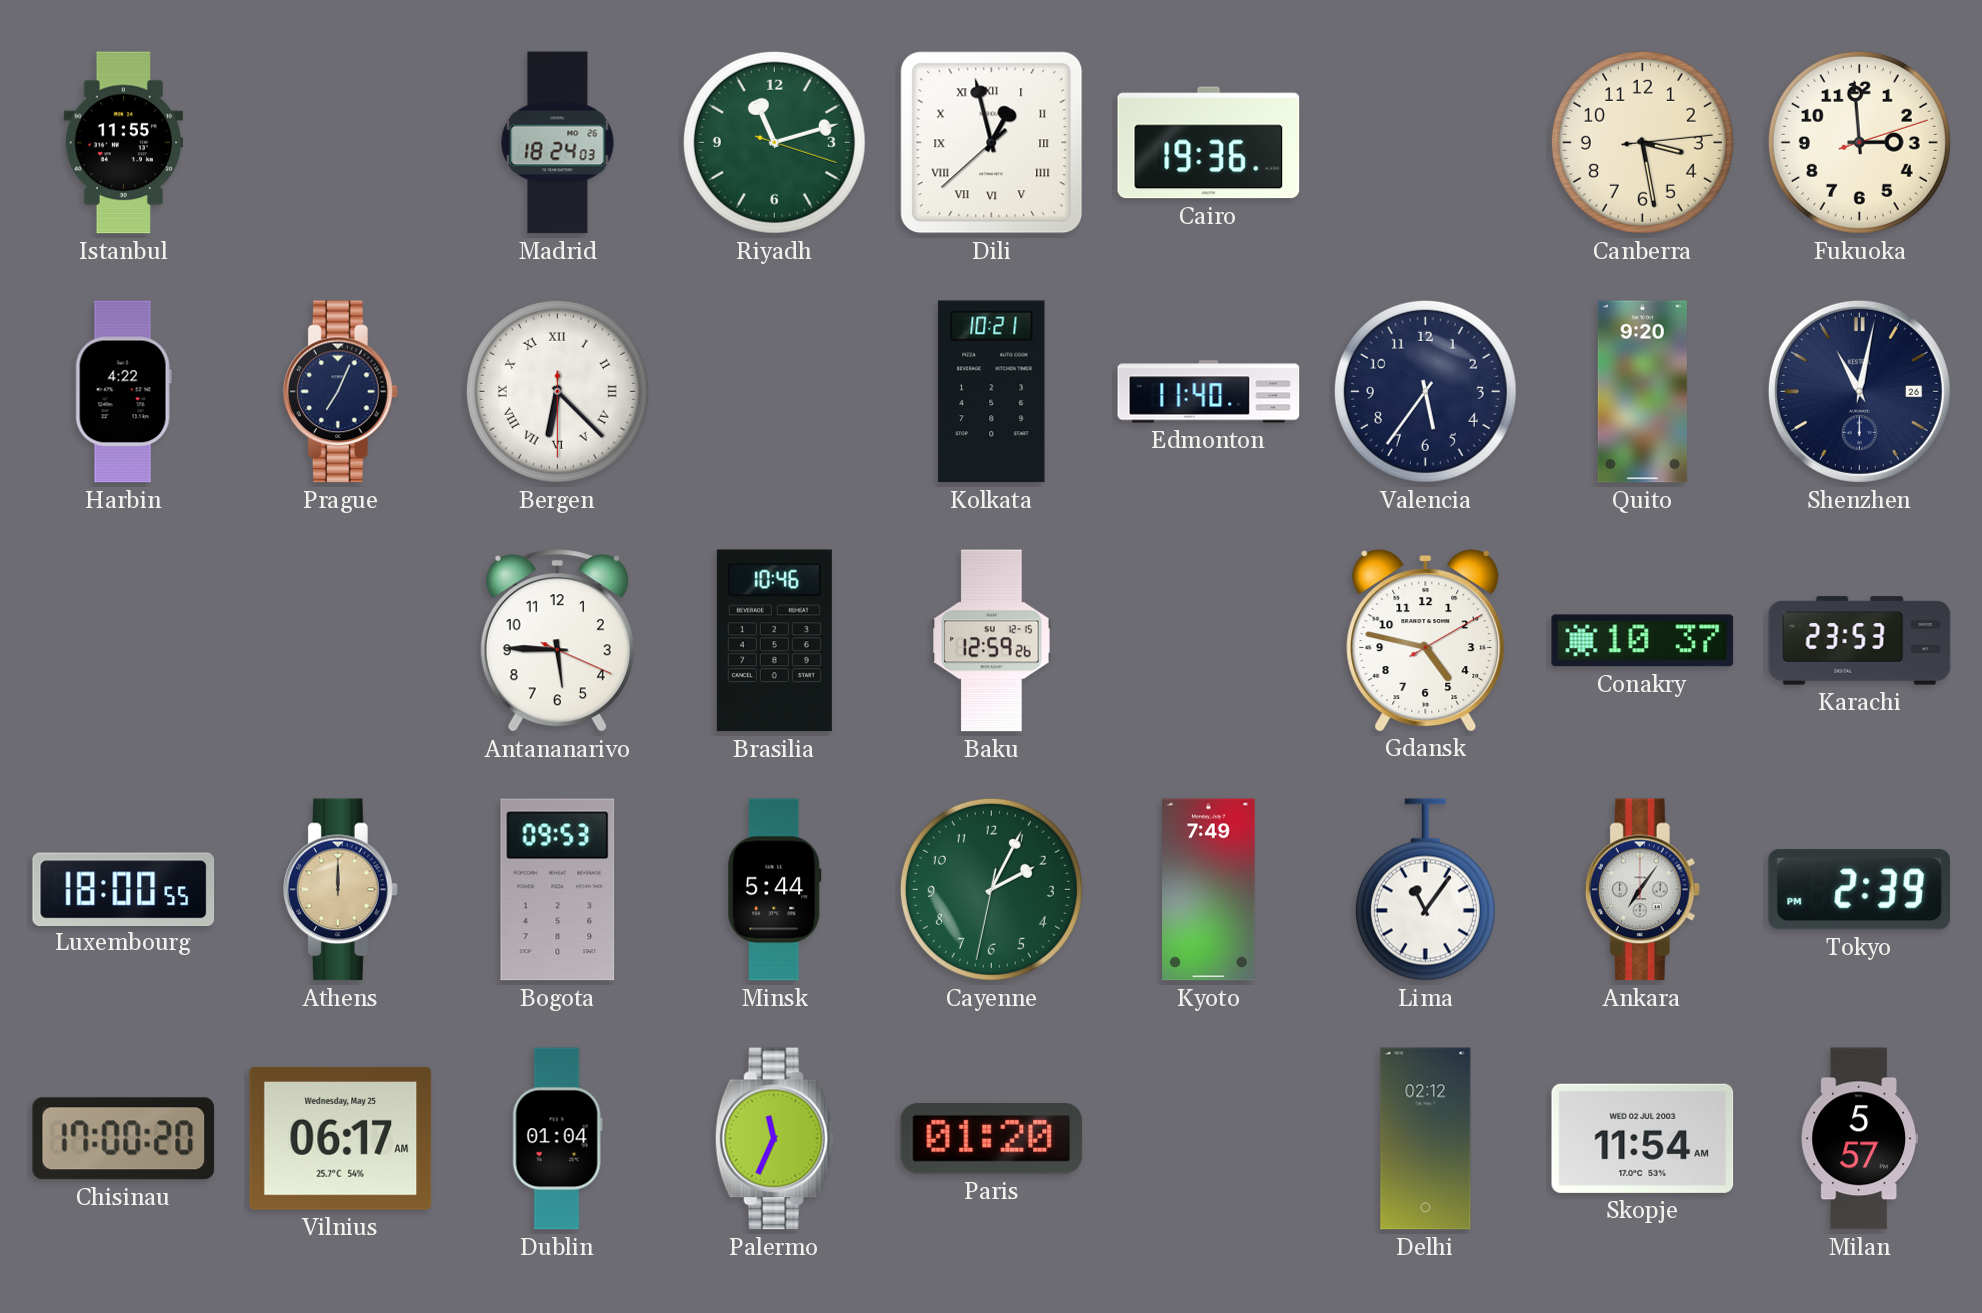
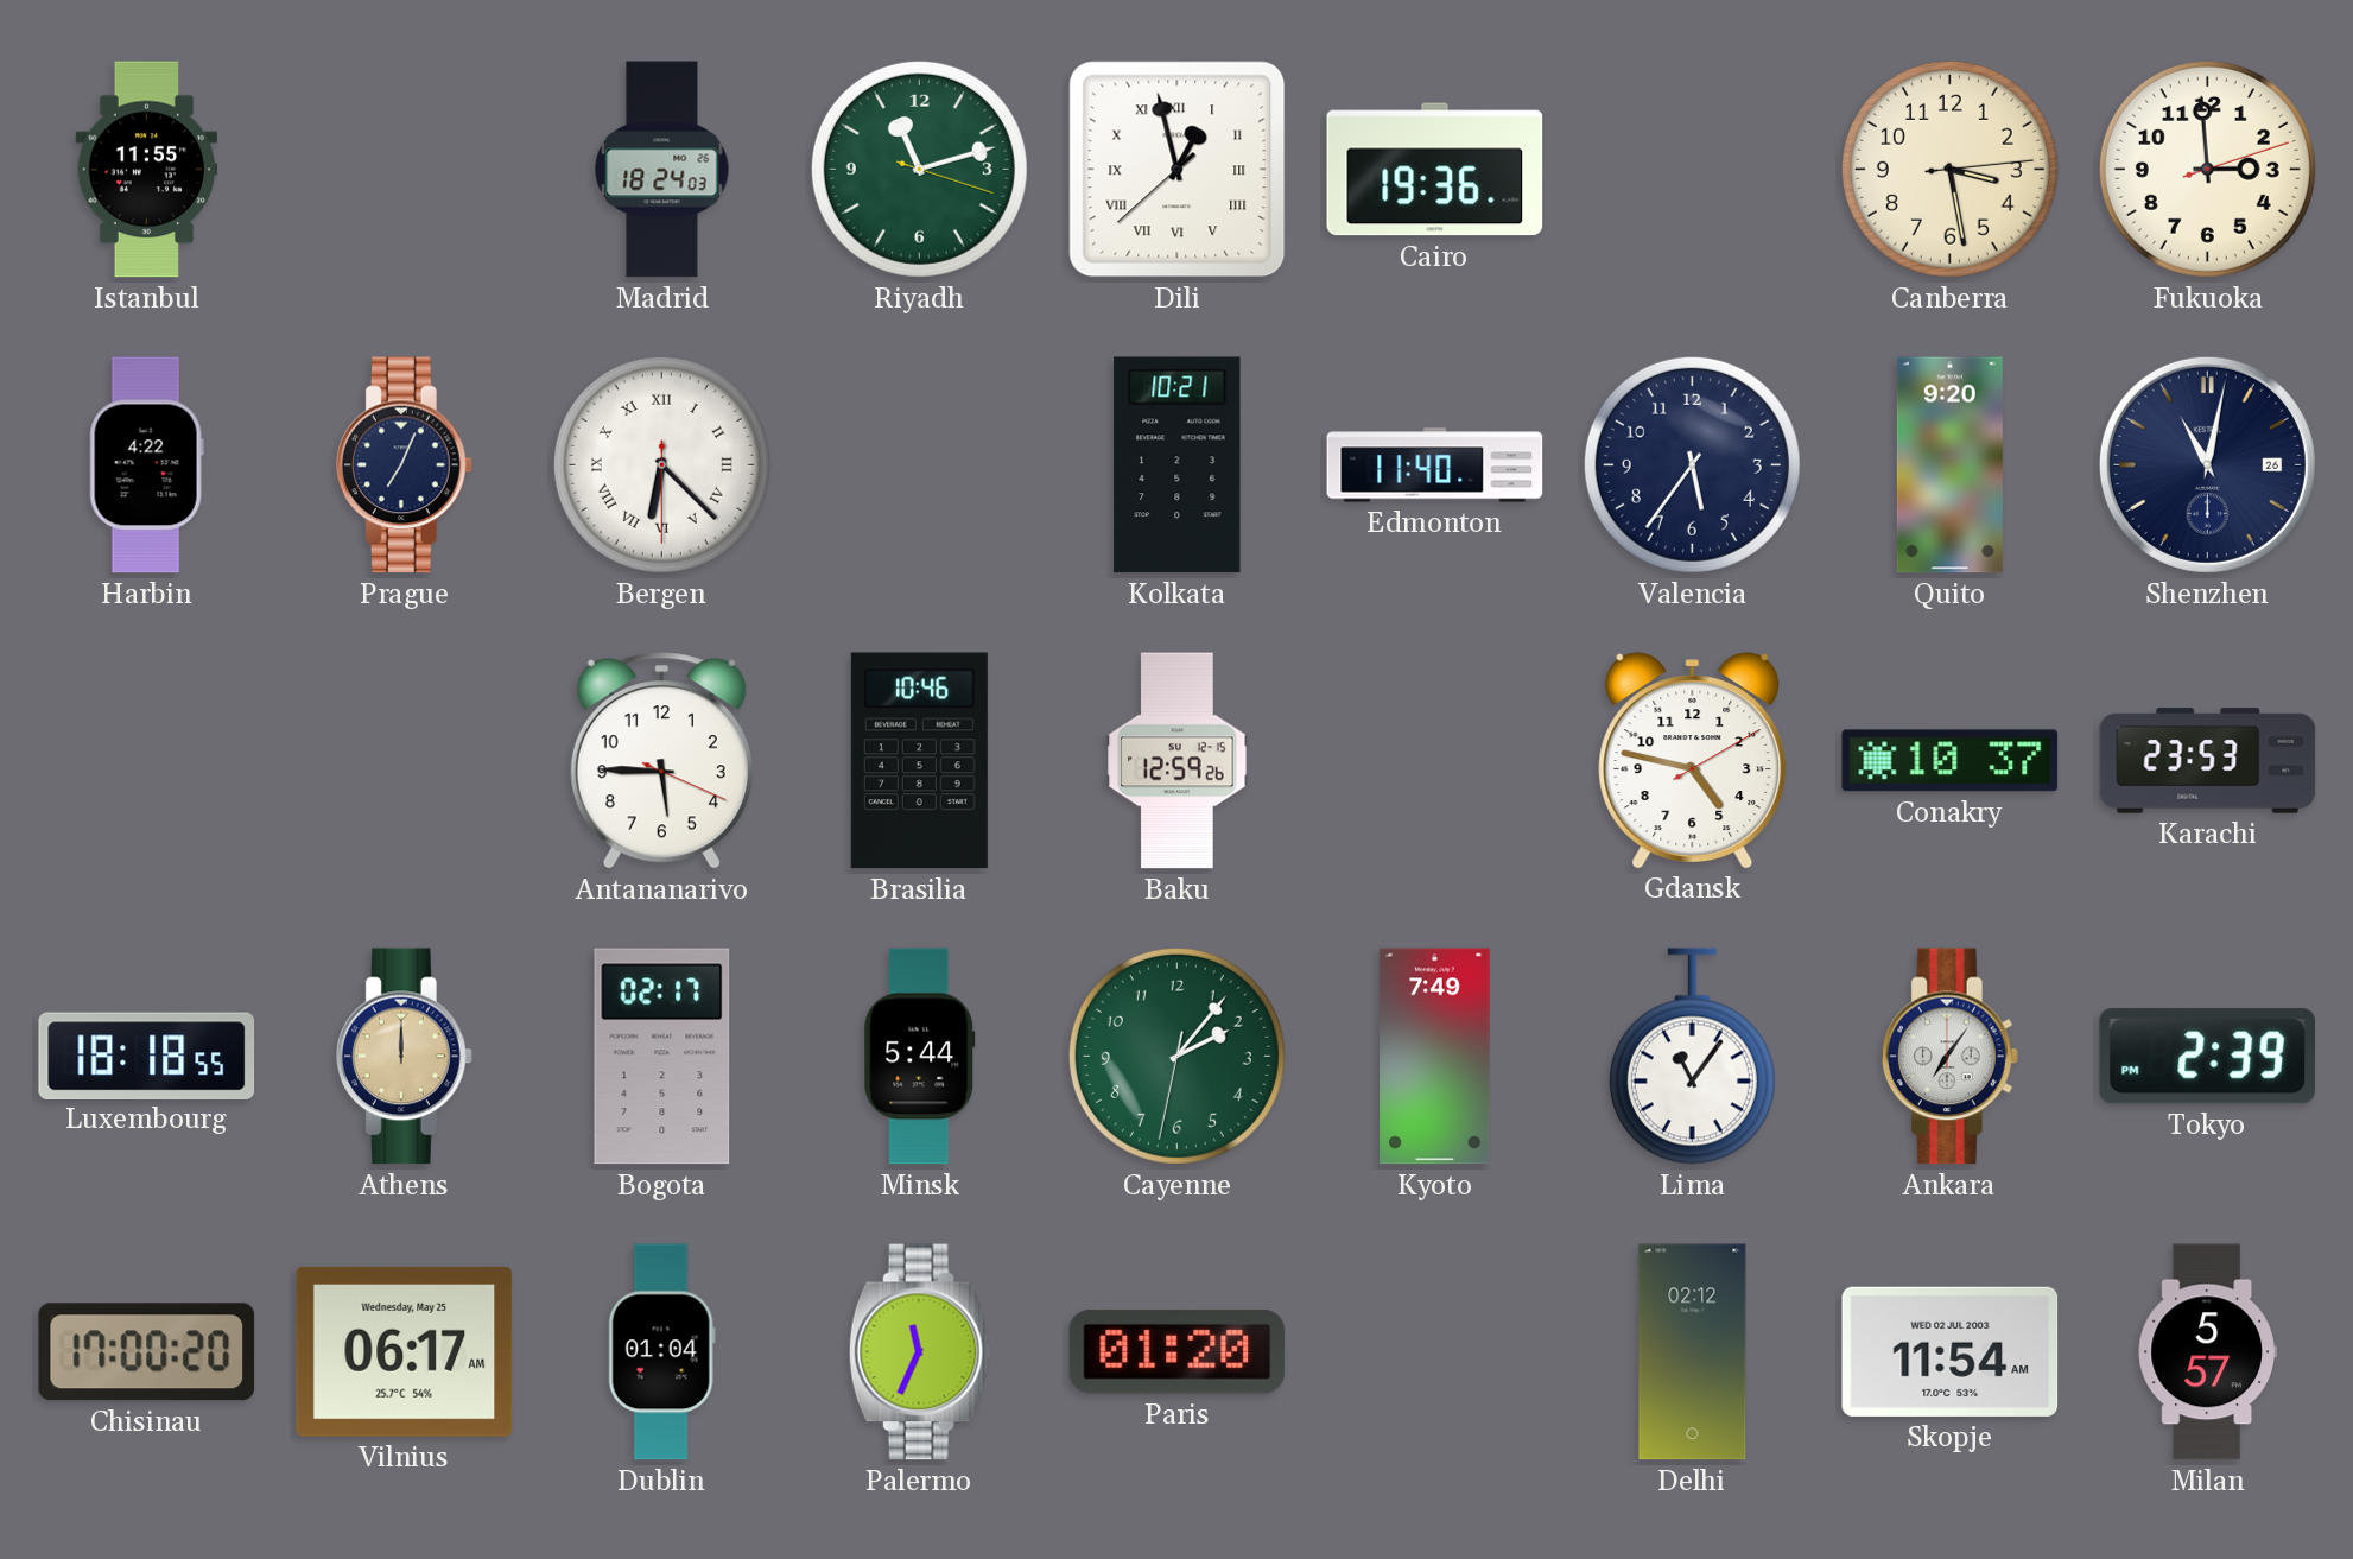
Luxembourg: 18:00 -> 18:18
Bogota: 09:53 -> 02:17
Cayenne: 2:04 -> 2:06
